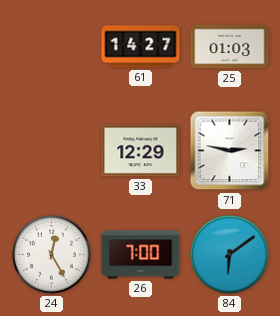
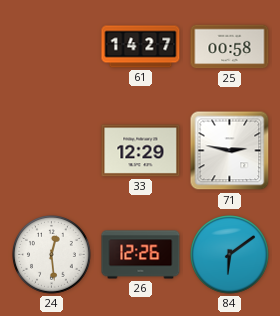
25: 01:03 -> 00:58
24: 12:25 -> 12:29
26: 7:00 -> 12:26
